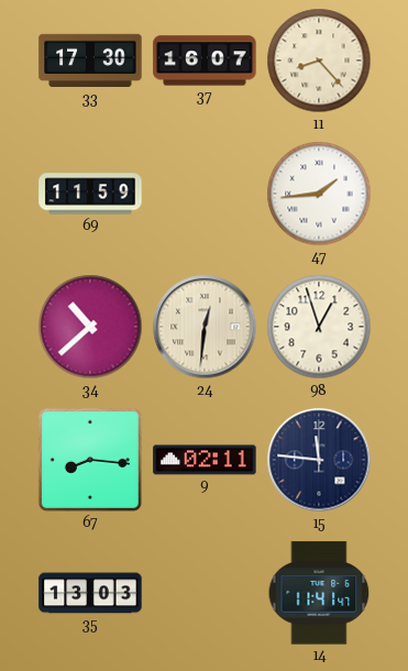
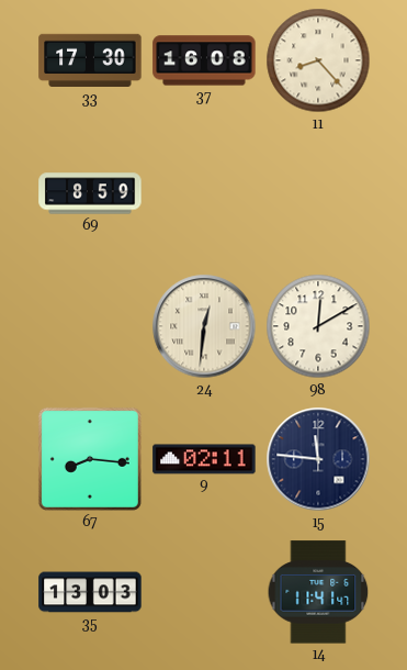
37: 16:07 -> 16:08
69: 11:59 -> 8:59
47: 1:44 -> none
34: 10:38 -> none
98: 12:57 -> 12:10
